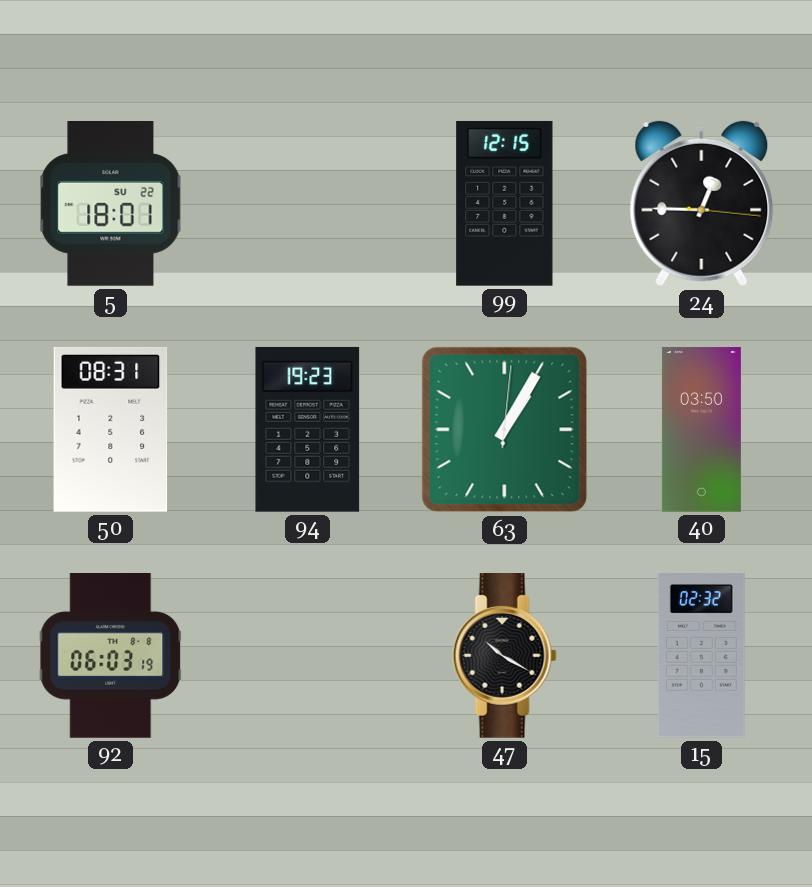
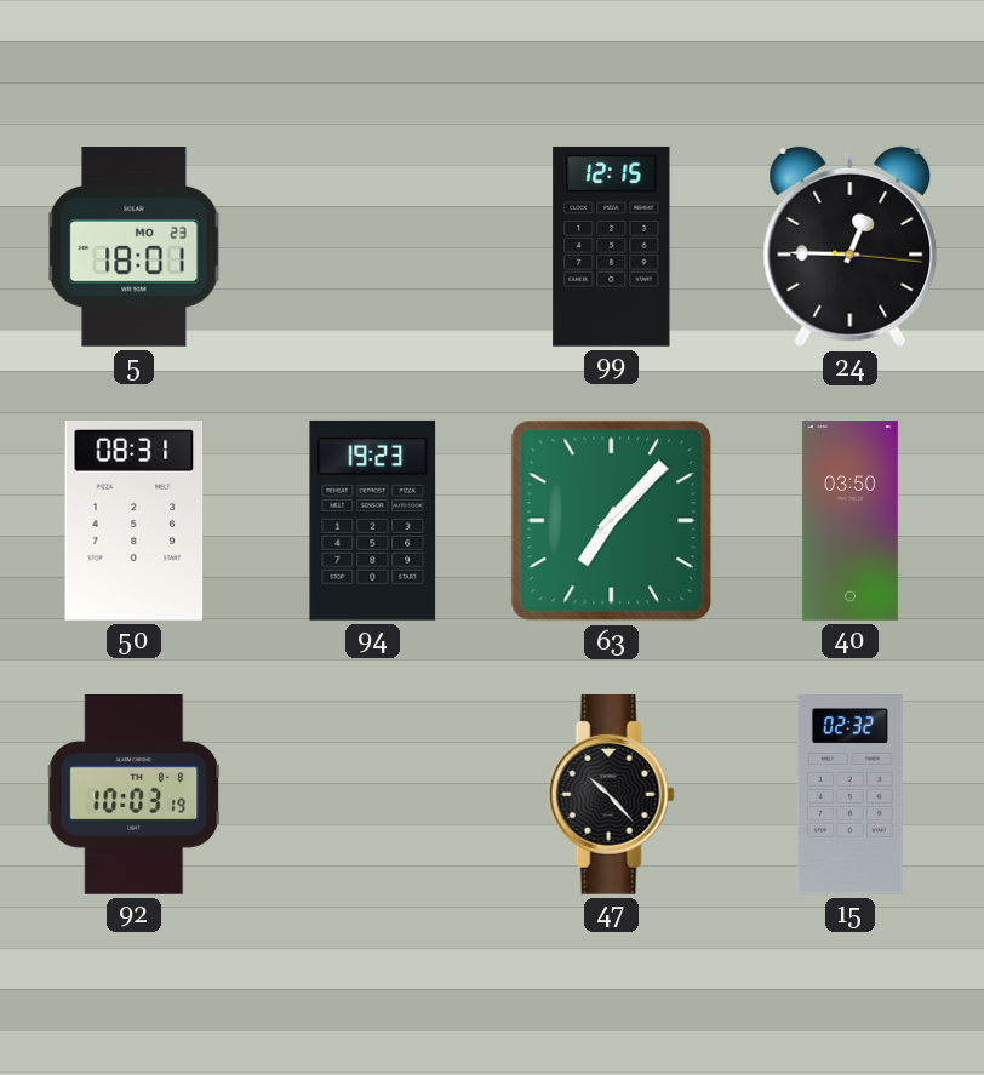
5 date: SU 22 -> MO 23
63: 1:05 -> 7:07
92: 06:03 -> 10:03
47: 10:20 -> 10:23
